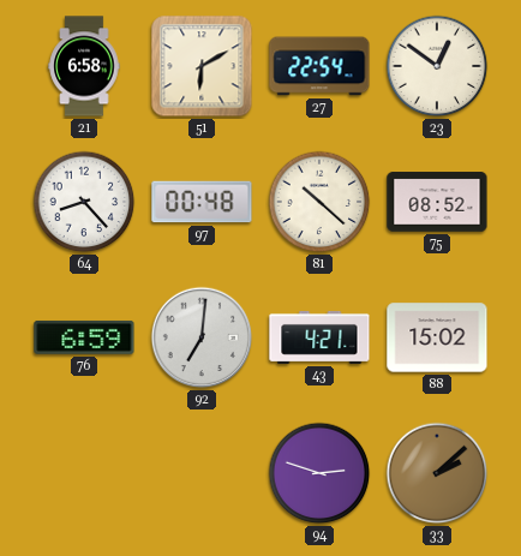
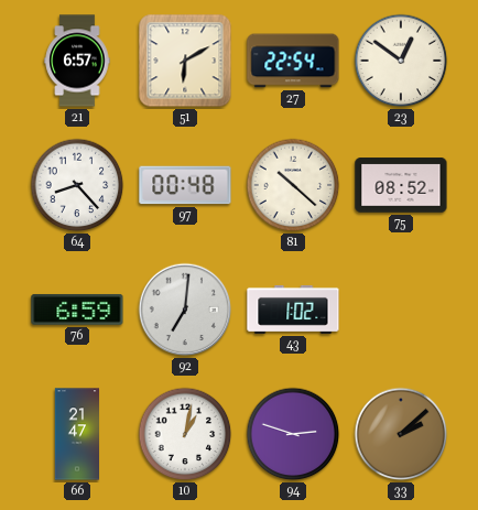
21: 6:58 -> 6:57
43: 4:21 -> 1:02
88: 15:02 -> none
66: none -> 21:47
10: none -> 1:02
